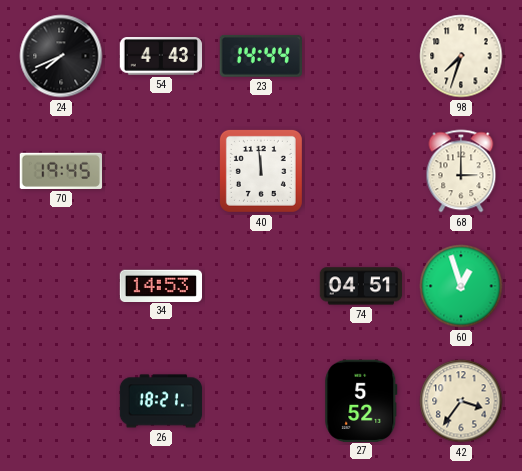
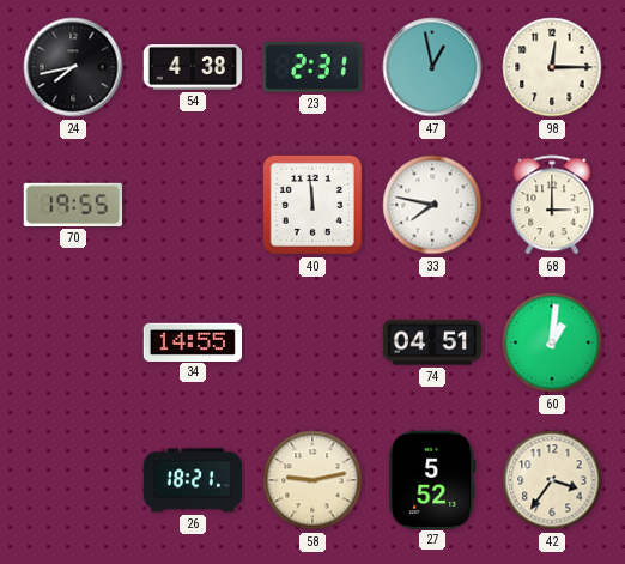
24: 7:41 -> 7:43
54: 4:43 -> 4:38
23: 14:44 -> 2:31
47: none -> 12:58
98: 7:33 -> 12:15
70: 19:45 -> 19:55
33: none -> 7:47
34: 14:53 -> 14:55
60: 12:57 -> 1:01
58: none -> 9:13
